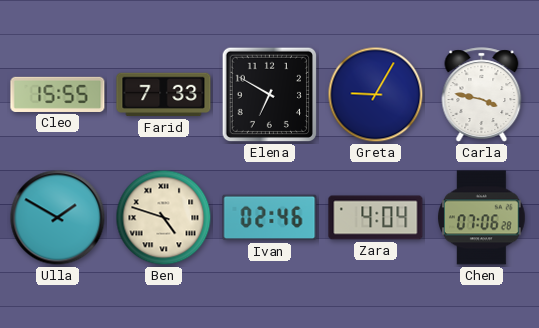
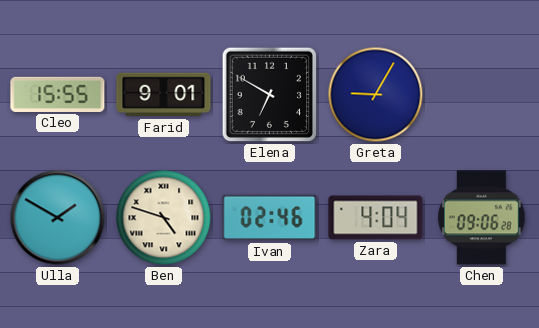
Farid: 7:33 -> 9:01
Carla: 3:47 -> none
Chen: 07:06 -> 09:06
